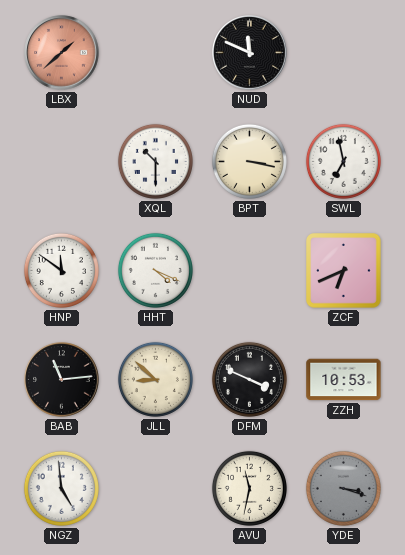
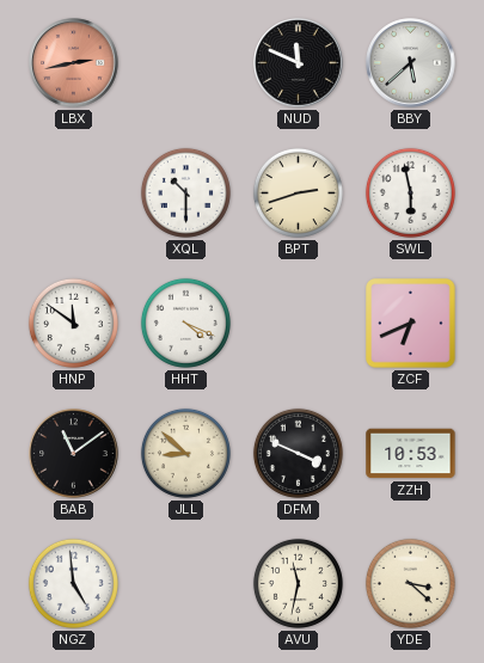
LBX: 1:38 -> 2:43
BBY: none -> 5:38
BPT: 3:17 -> 2:42
SWL: 6:58 -> 5:58
BAB: 11:14 -> 11:09
YDE: 3:18 -> 3:22
YDE dial: grey -> cream
